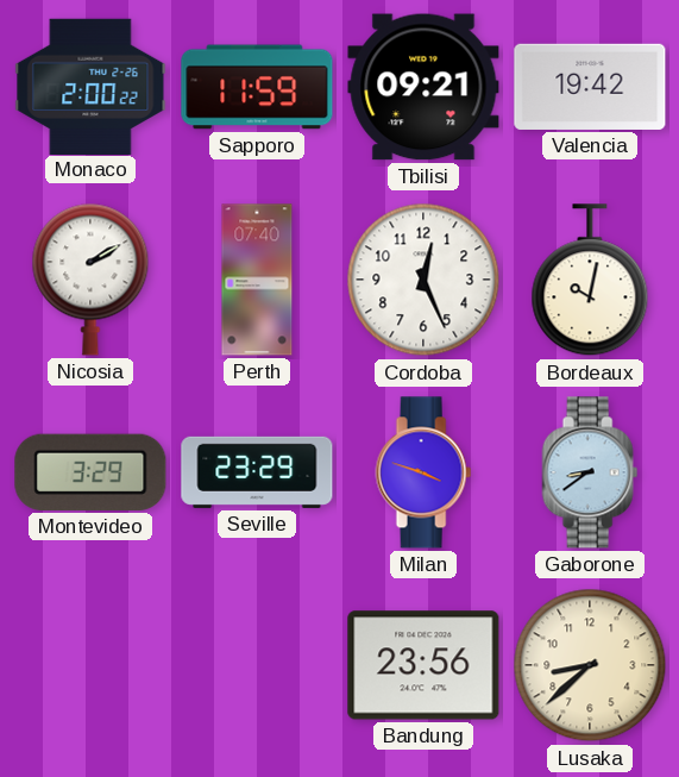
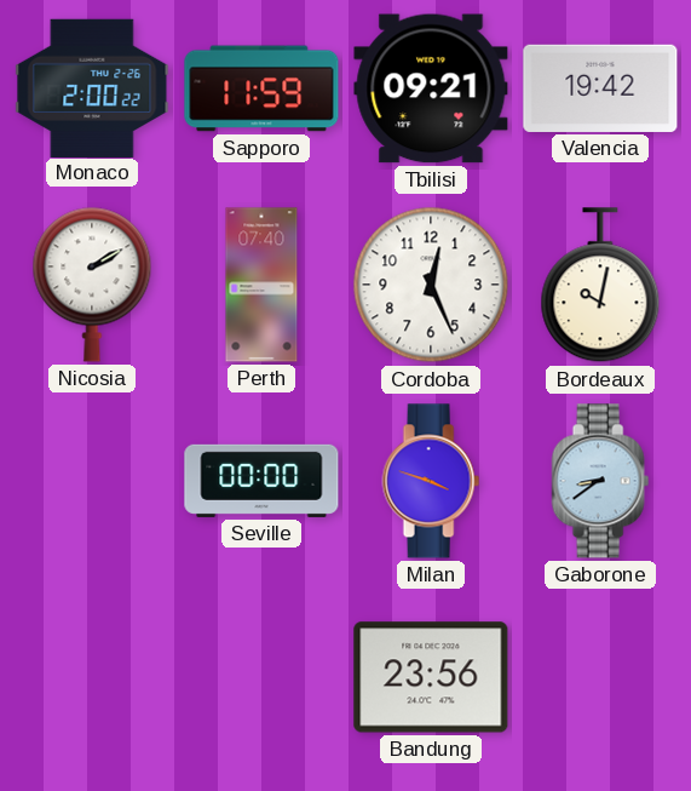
Montevideo: 3:29 -> none
Seville: 23:29 -> 00:00
Lusaka: 8:38 -> none
